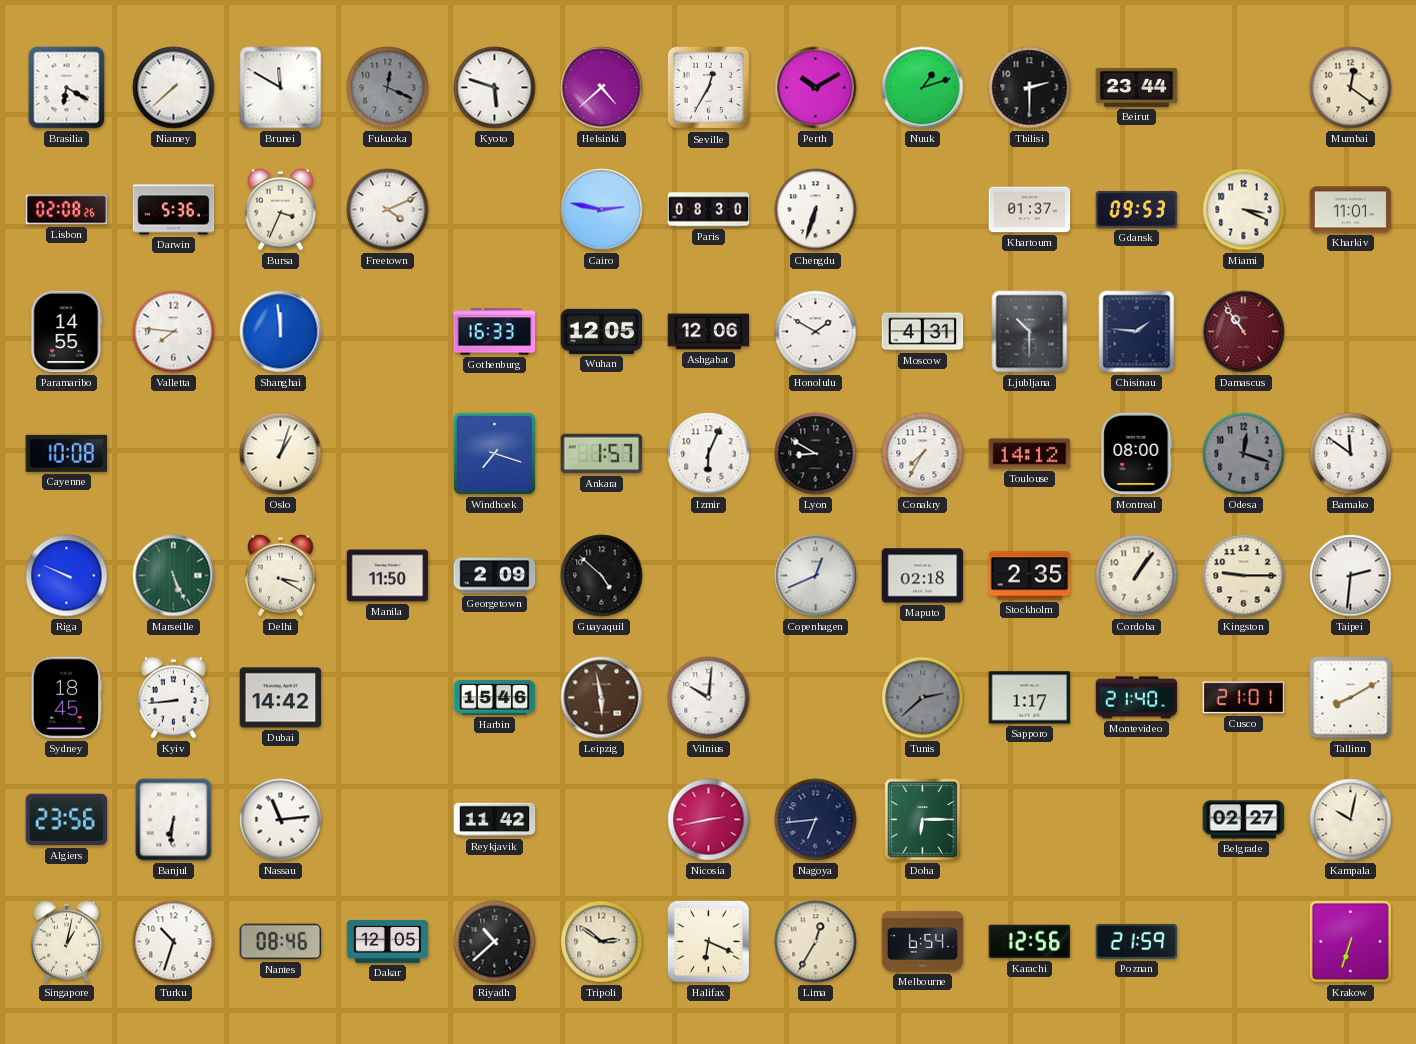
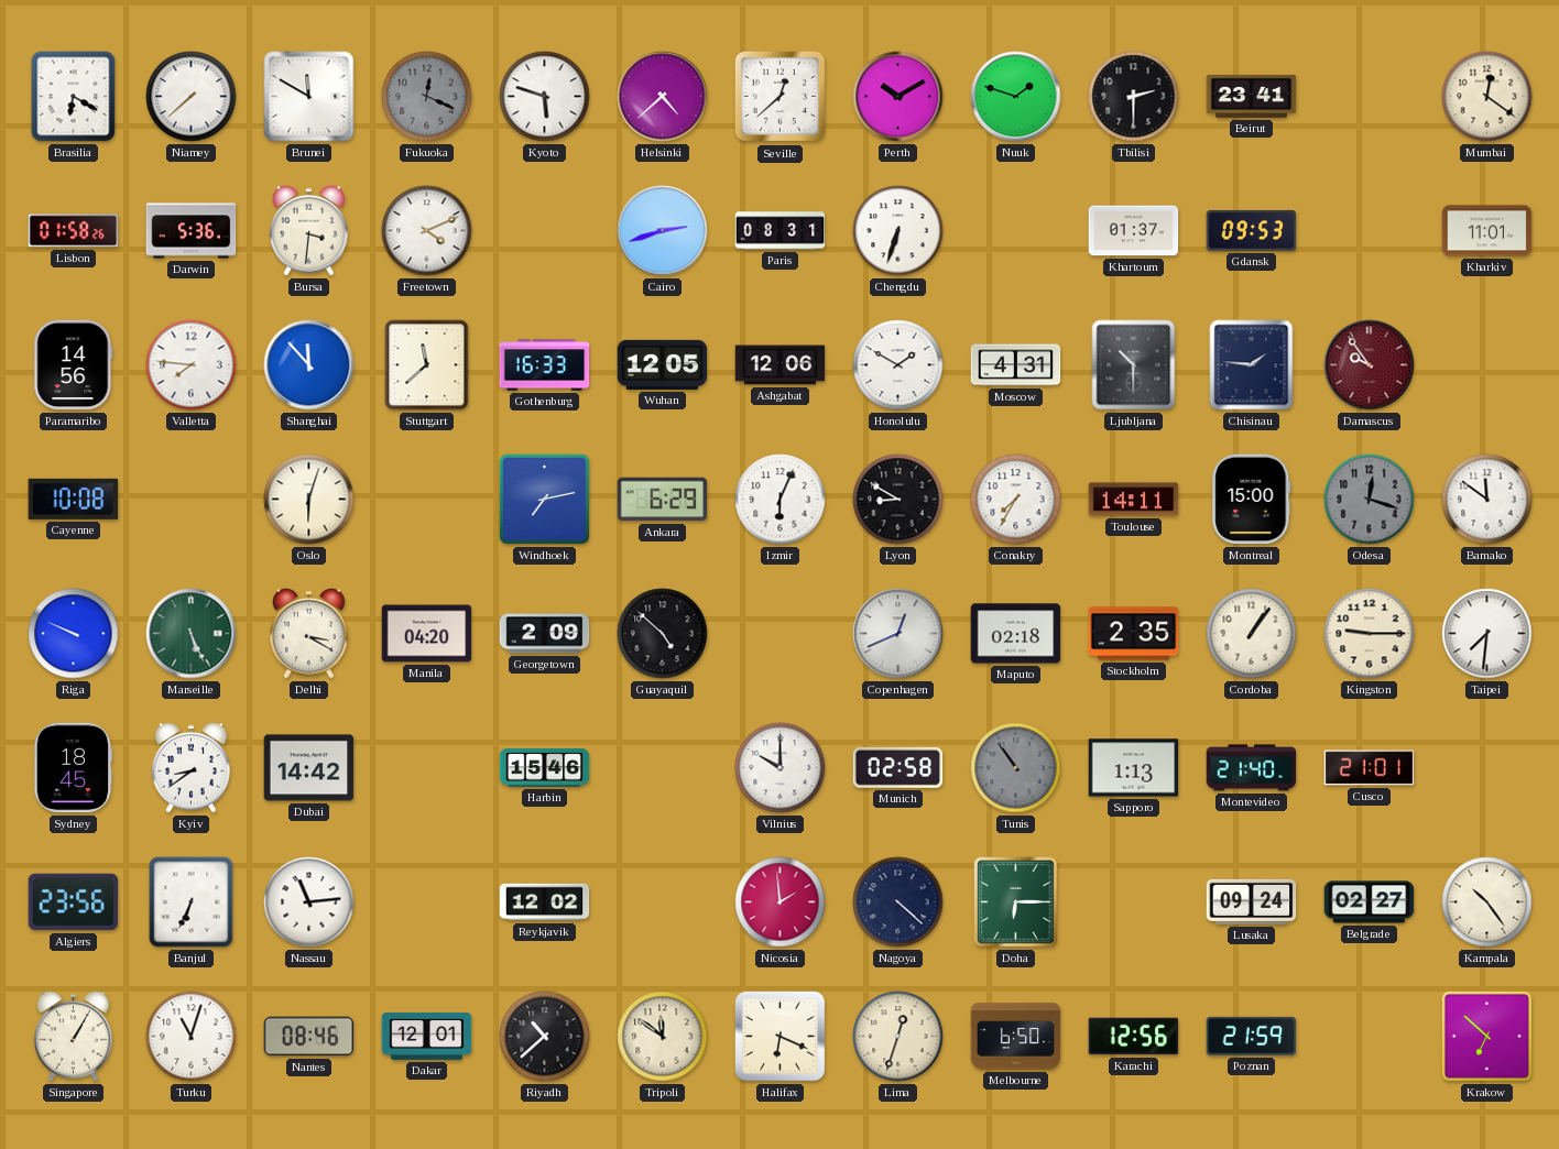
Seville: 12:35 -> 12:38
Nuuk: 1:12 -> 1:48
Beirut: 23:44 -> 23:41
Lisbon: 02:08 -> 01:58
Bursa: 3:34 -> 3:31
Cairo: 2:47 -> 2:42
Paris: 08:30 -> 08:31
Miami: 3:19 -> none
Paramaribo: 14:55 -> 14:56
Shanghai: 11:59 -> 11:53
Stuttgart: none -> 11:38
Damascus: 10:54 -> 9:54
Oslo: 1:03 -> 6:03
Windhoek: 7:18 -> 7:13
Ankara: 1:57 -> 6:29
Toulouse: 14:12 -> 14:11
Montreal: 08:00 -> 15:00
Manila: 11:50 -> 04:20
Taipei: 2:31 -> 7:31
Kyiv: 8:44 -> 8:39
Leipzig: 5:58 -> none
Vilnius: 10:01 -> 10:00
Munich: none -> 02:58
Tunis: 2:38 -> 10:54
Sapporo: 1:17 -> 1:13
Tallinn: 8:10 -> none
Banjul: 6:31 -> 6:34
Reykjavik: 11:42 -> 12:02
Nicosia: 2:43 -> 1:59
Nagoya: 6:44 -> 4:22
Lusaka: none -> 09:24
Kampala: 10:02 -> 10:24
Singapore: 1:02 -> 1:05
Turku: 10:33 -> 11:03
Dakar: 12:05 -> 12:01
Tripoli: 2:51 -> 11:51
Lima: 12:35 -> 12:33
Melbourne: 6:54 -> 6:50
Krakow: 6:33 -> 6:52
